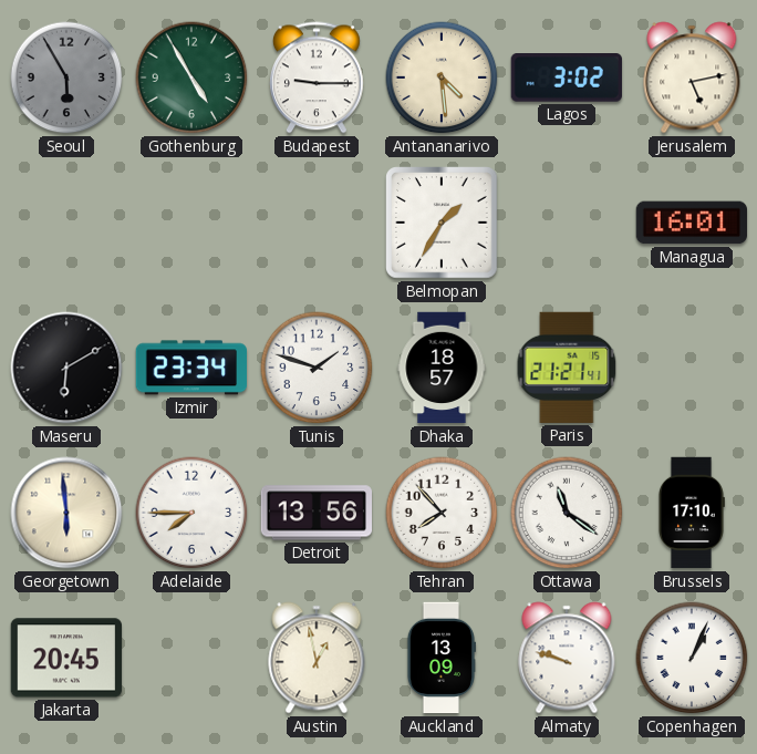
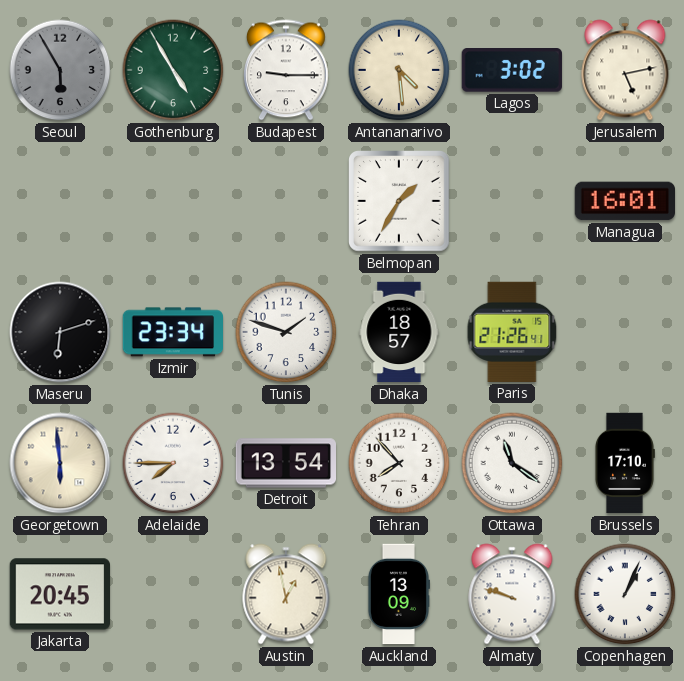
Maseru: 6:10 -> 6:12
Paris: 21:21 -> 21:26
Detroit: 13:56 -> 13:54
